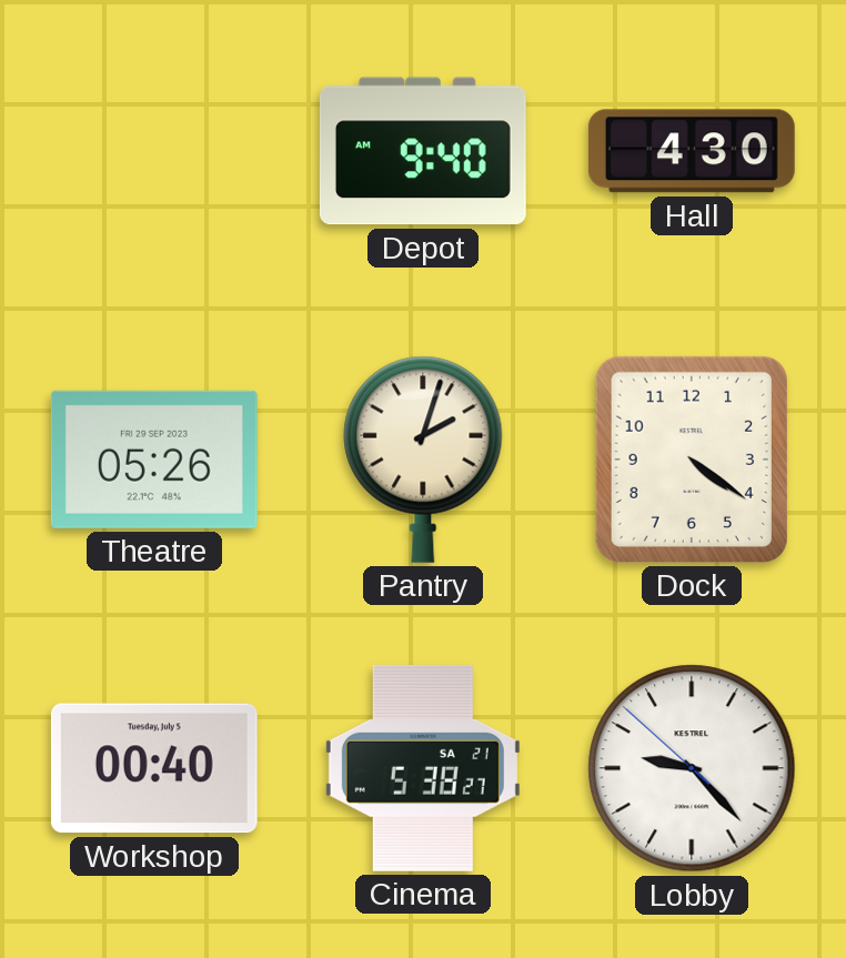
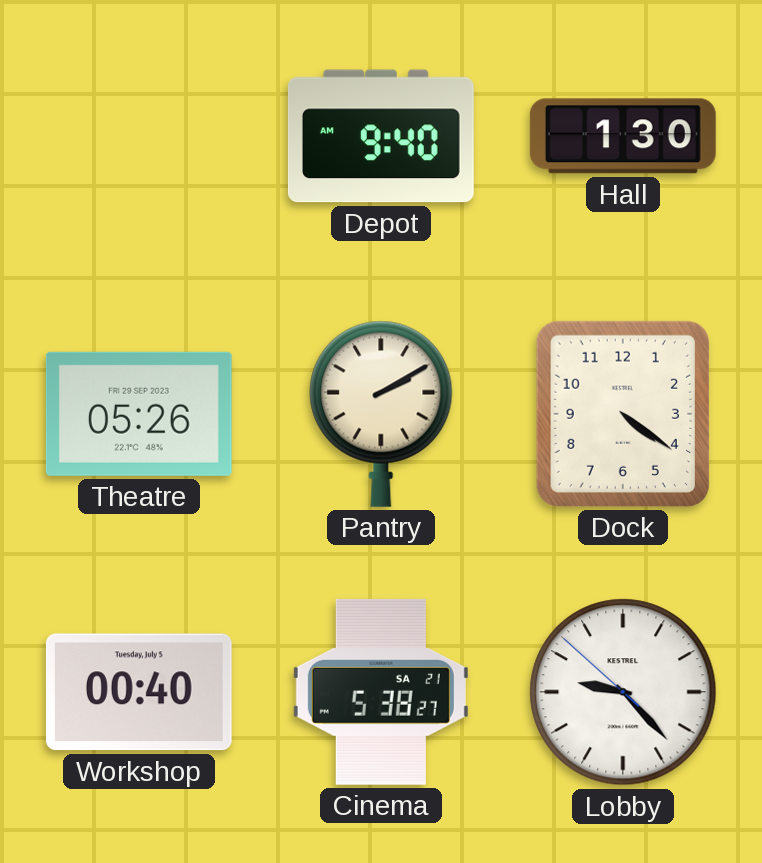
Hall: 4:30 -> 1:30
Pantry: 2:03 -> 2:10
